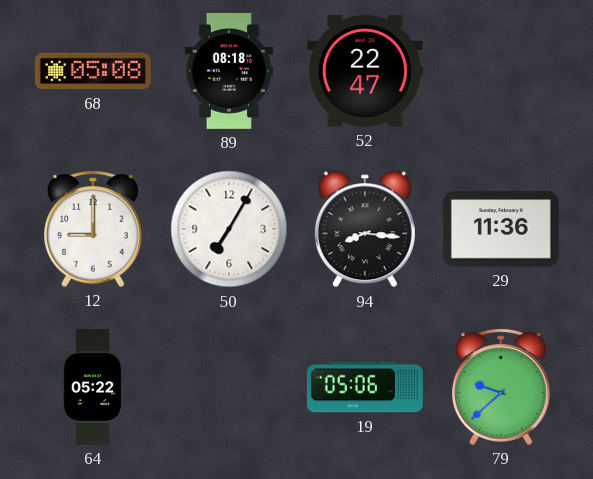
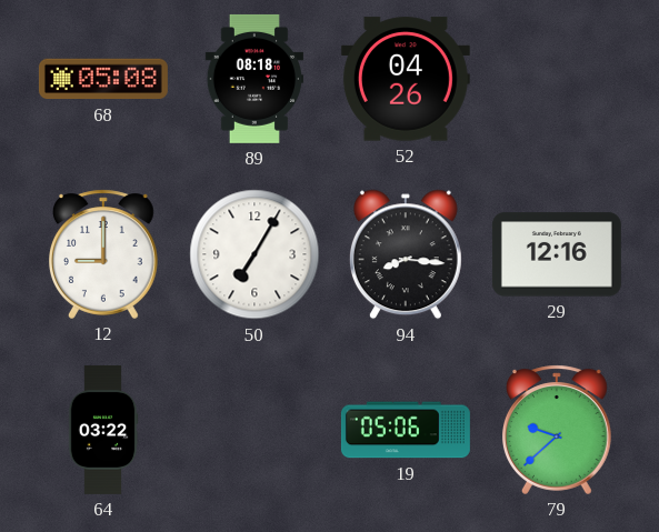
52: 22:47 -> 04:26
29: 11:36 -> 12:16
64: 05:22 -> 03:22
